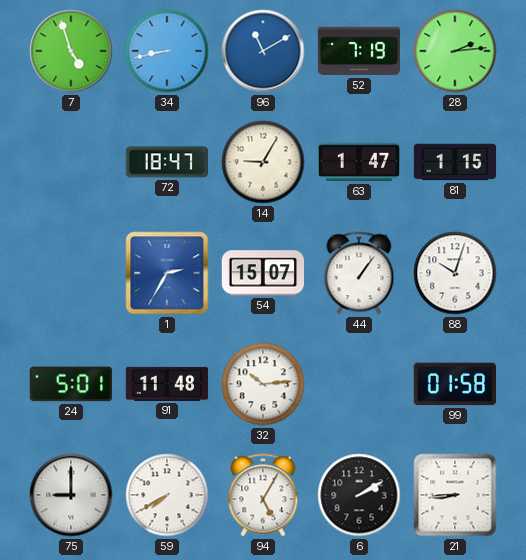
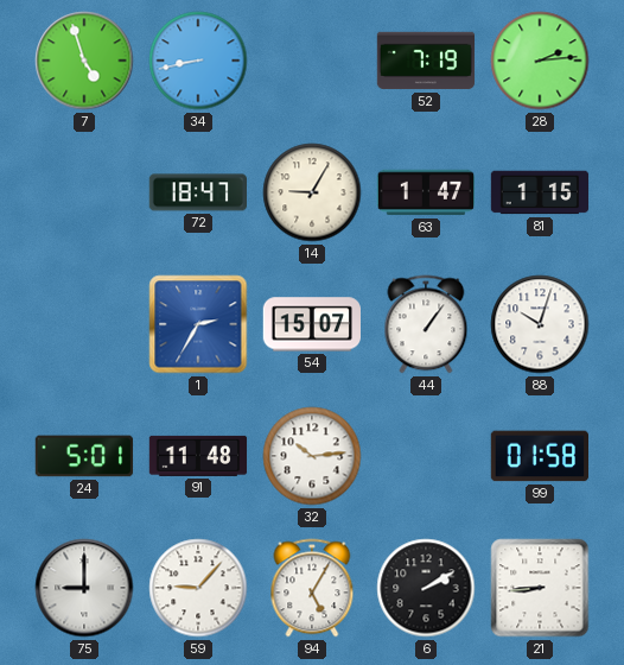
96: 11:10 -> none
59: 7:40 -> 9:07
